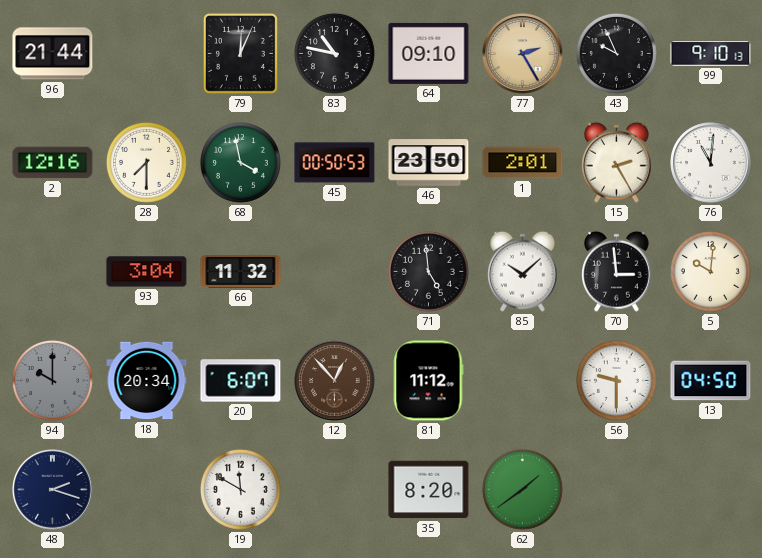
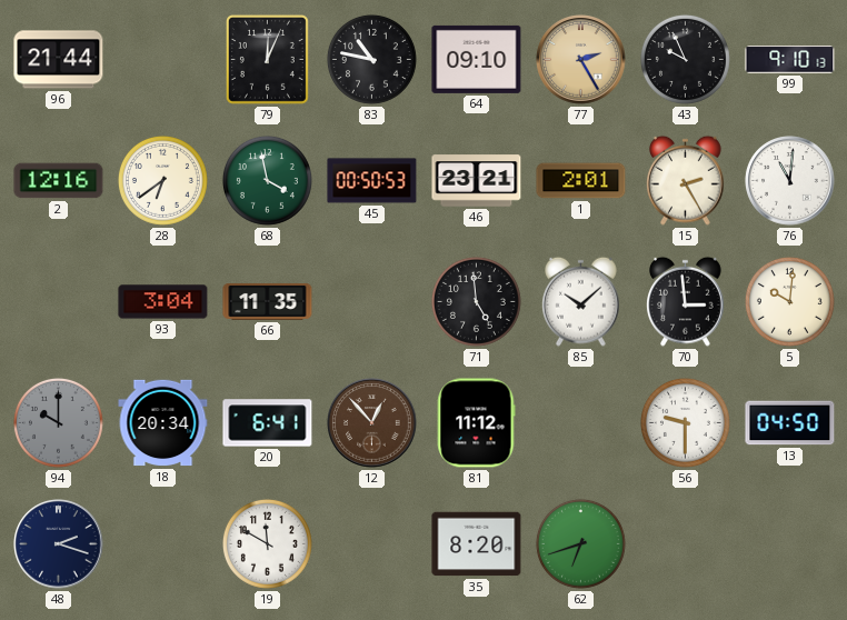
28: 7:30 -> 6:39
46: 23:50 -> 23:21
66: 11:32 -> 11:35
20: 6:07 -> 6:41
62: 1:39 -> 6:42
